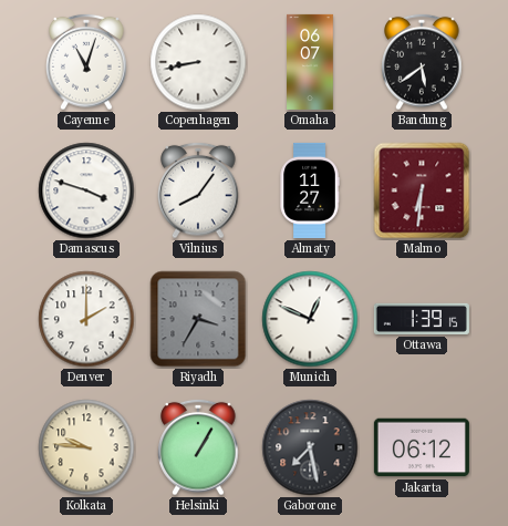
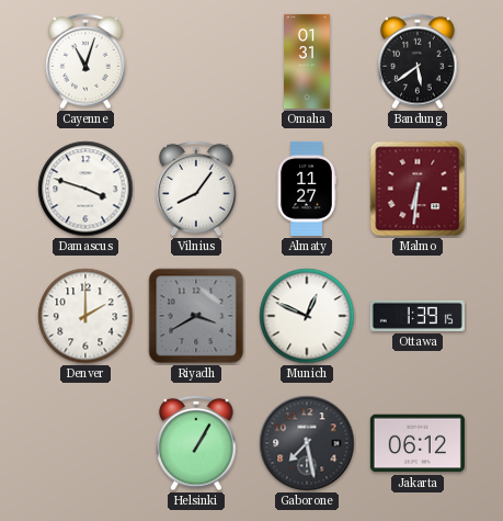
Copenhagen: 8:43 -> none
Omaha: 06:07 -> 01:31
Riyadh: 3:35 -> 3:40
Kolkata: 9:46 -> none
